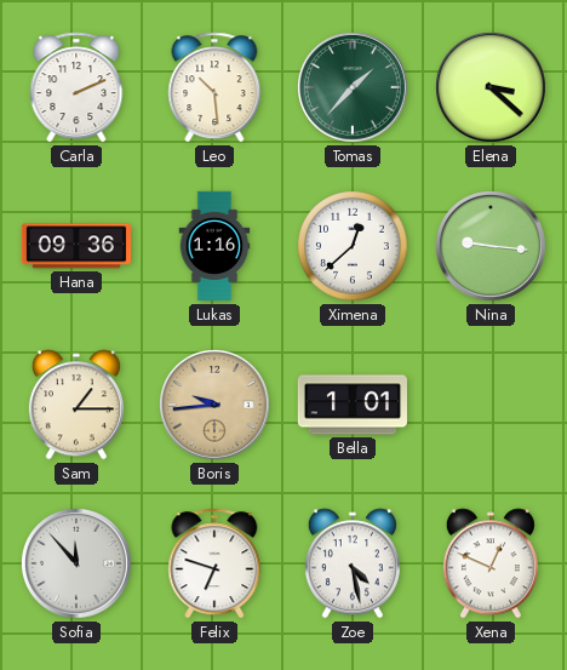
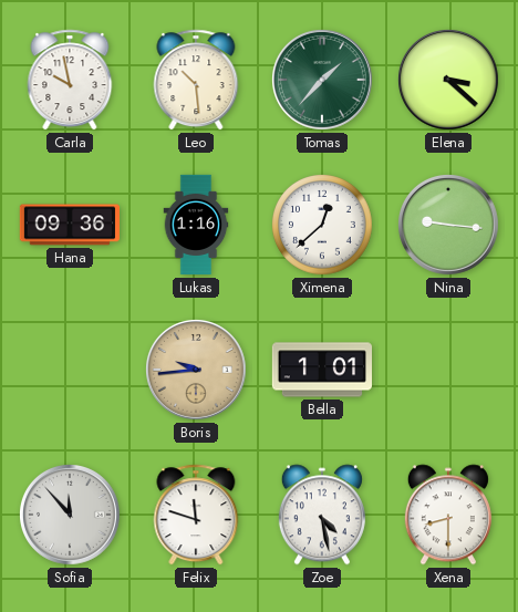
Carla: 2:11 -> 9:58
Sam: 1:15 -> none
Felix: 6:48 -> 11:48
Xena: 12:49 -> 8:30
